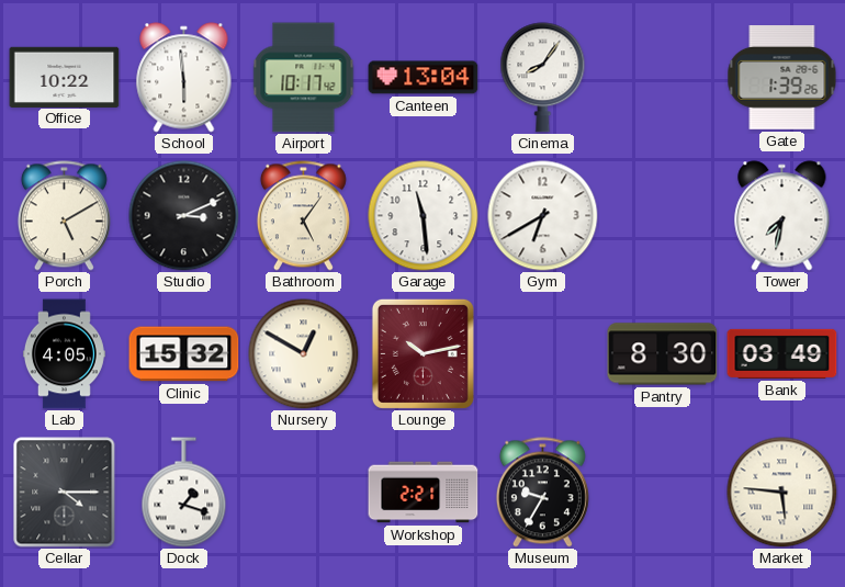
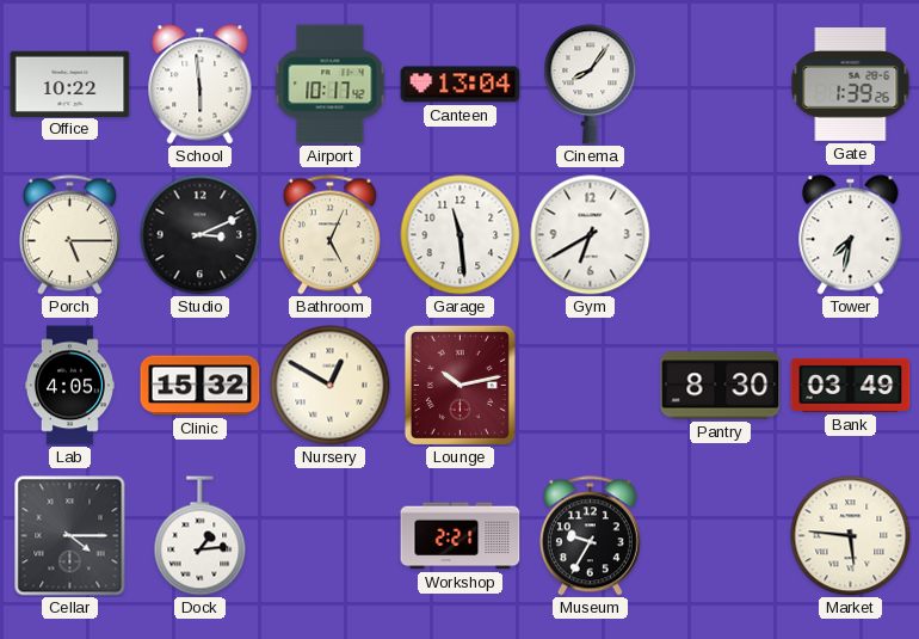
Porch: 5:10 -> 5:15
Bathroom: 5:06 -> 5:04
Dock: 1:18 -> 1:14
